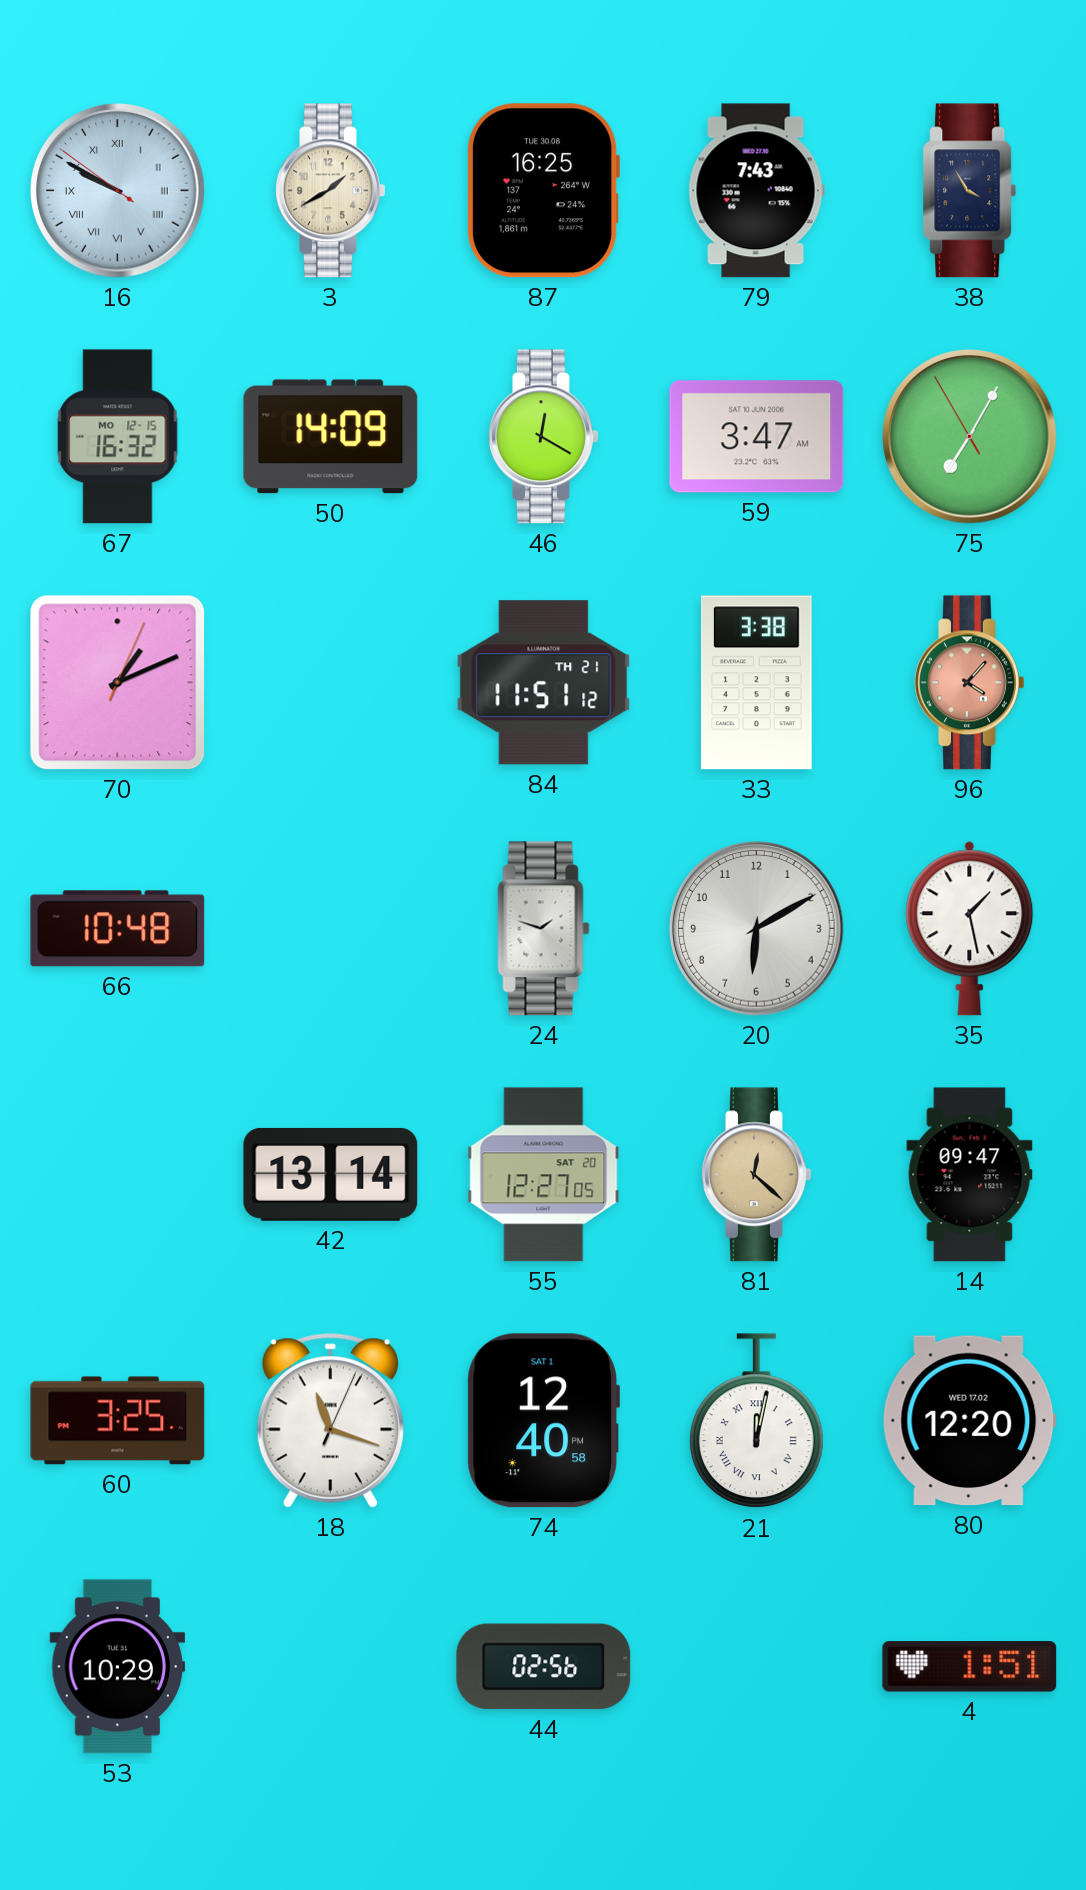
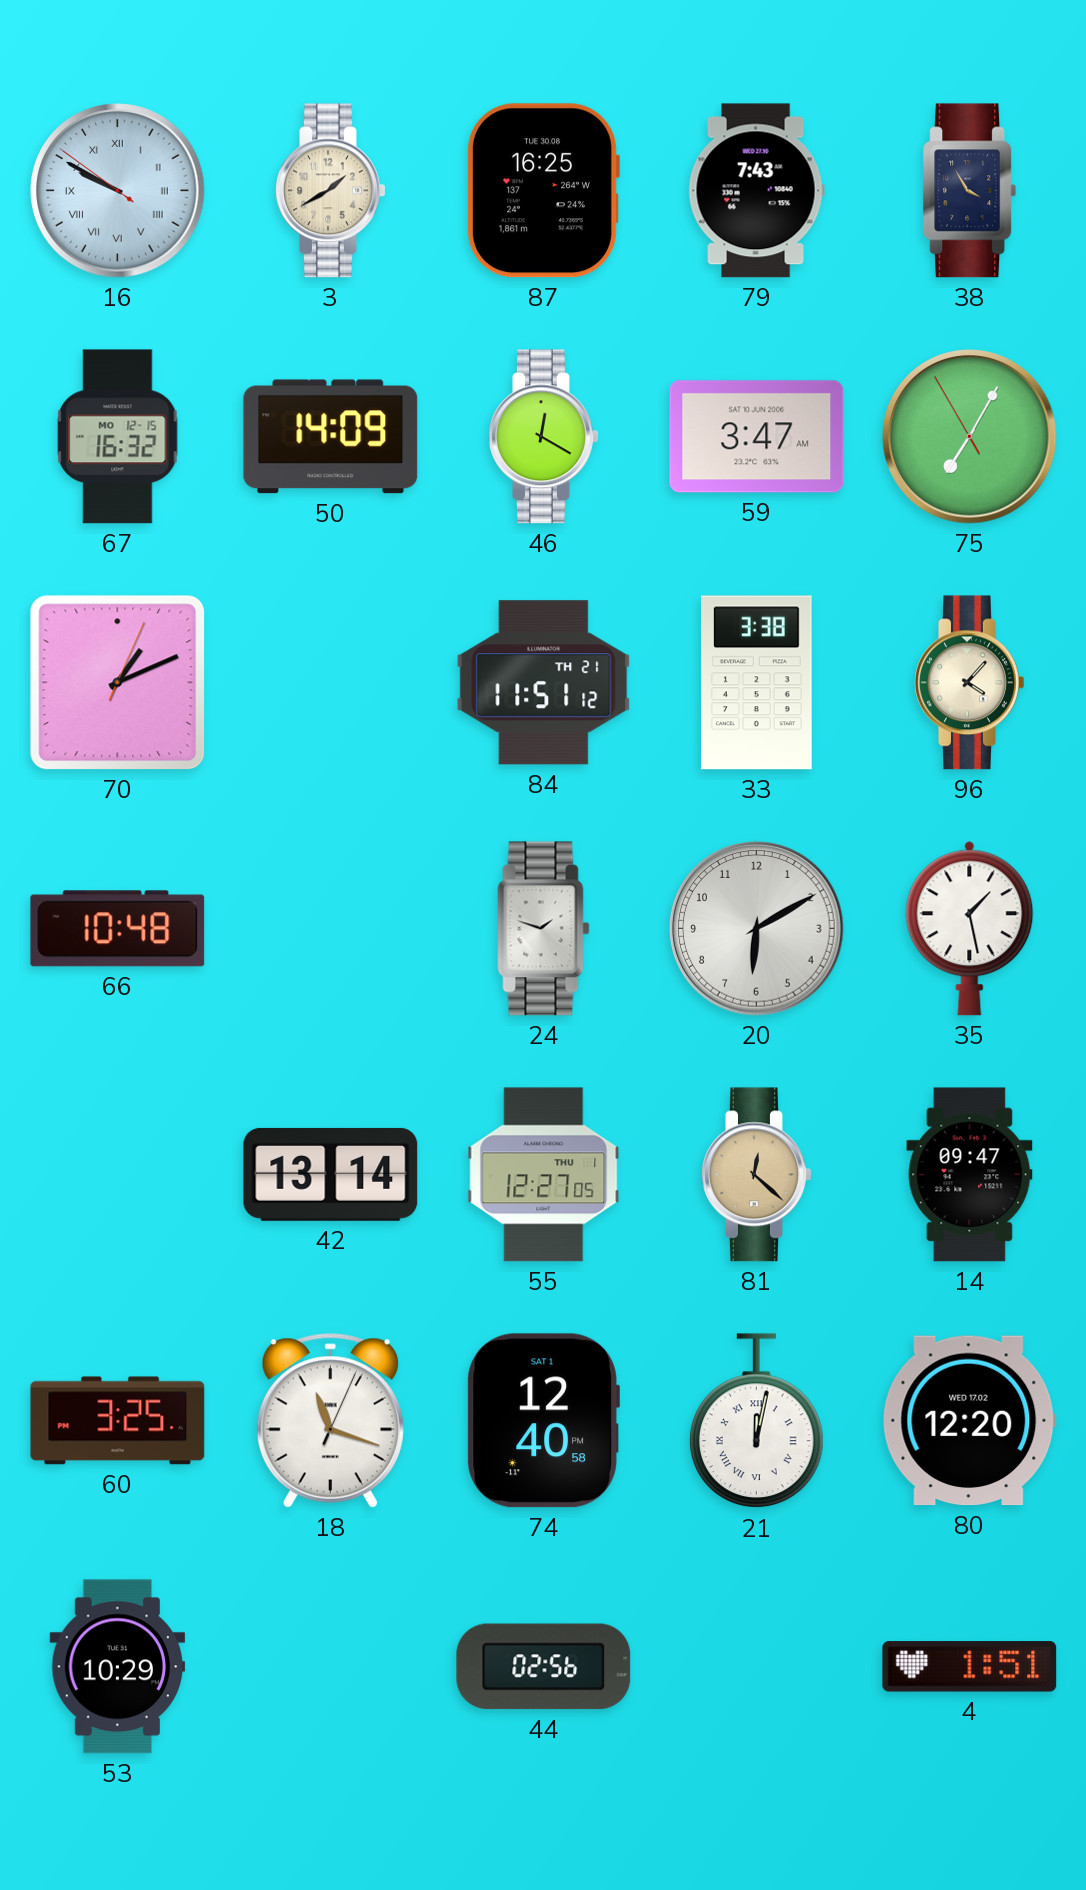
96 dial: salmon -> cream
55 date: SAT 20 -> THU 1
